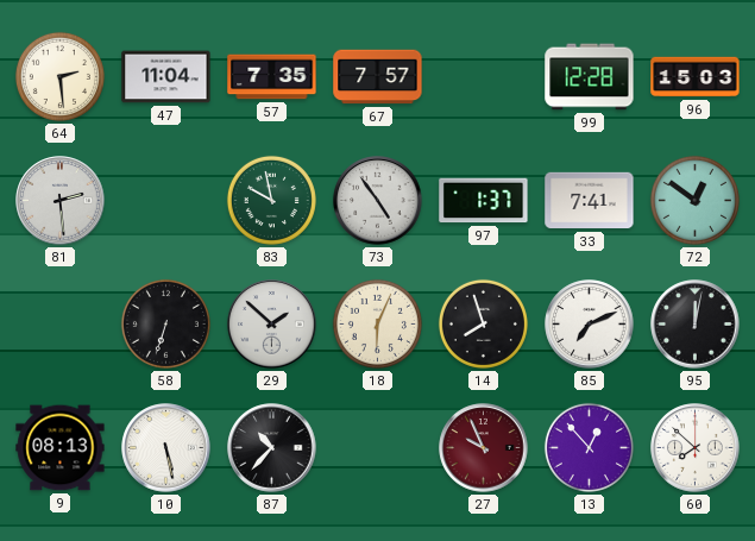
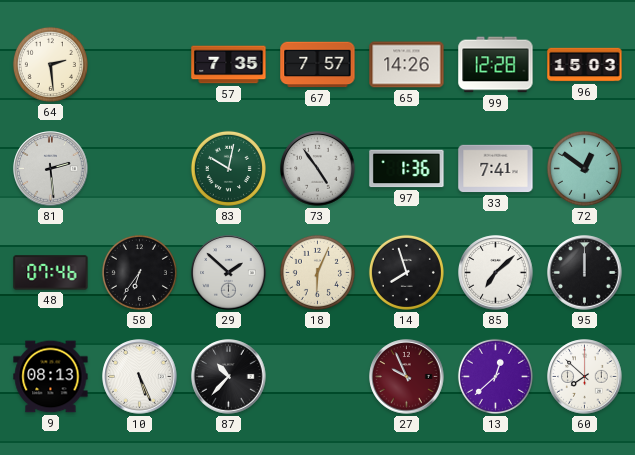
47: 11:04 -> none
65: none -> 14:26
83: 9:58 -> 10:02
97: 1:37 -> 1:36
48: none -> 07:46
58: 6:33 -> 6:36
85: 7:11 -> 7:08
95: 12:02 -> 12:00
10: 5:28 -> 5:26
13: 12:53 -> 12:38
